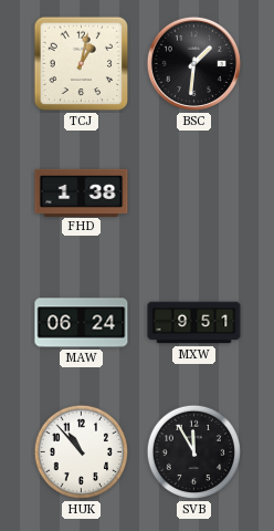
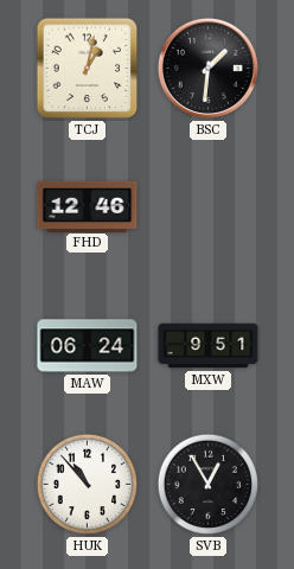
FHD: 1:38 -> 12:46
SVB: 11:55 -> 12:55
